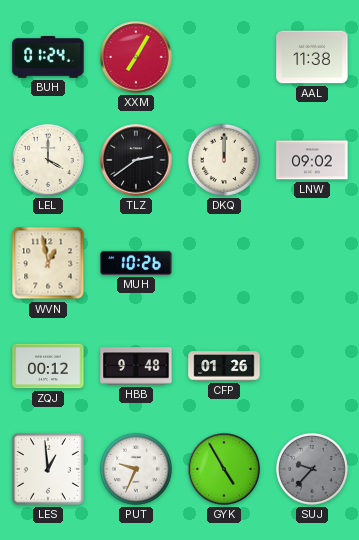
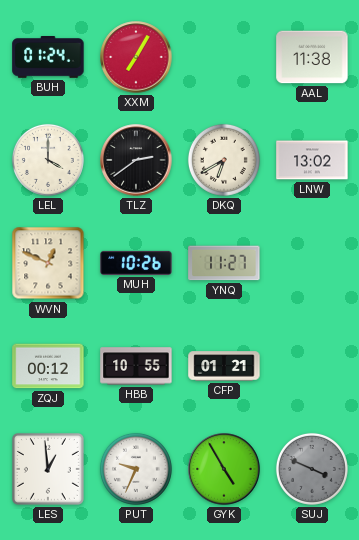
DKQ: 12:00 -> 6:40
LNW: 09:02 -> 13:02
WVN: 12:58 -> 12:49
YNQ: none -> 11:27
HBB: 9:48 -> 10:55
CFP: 01:26 -> 01:21
SUJ: 9:37 -> 3:49
